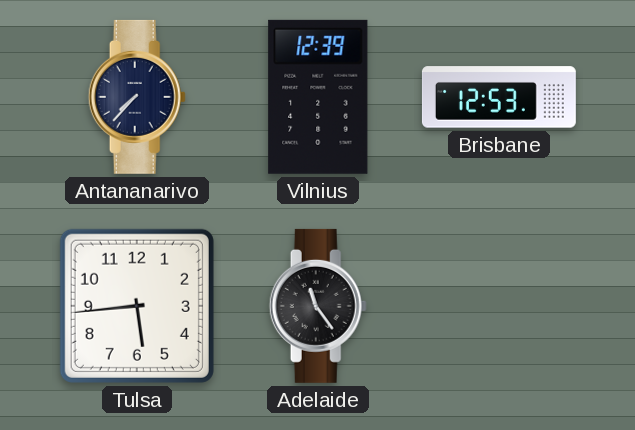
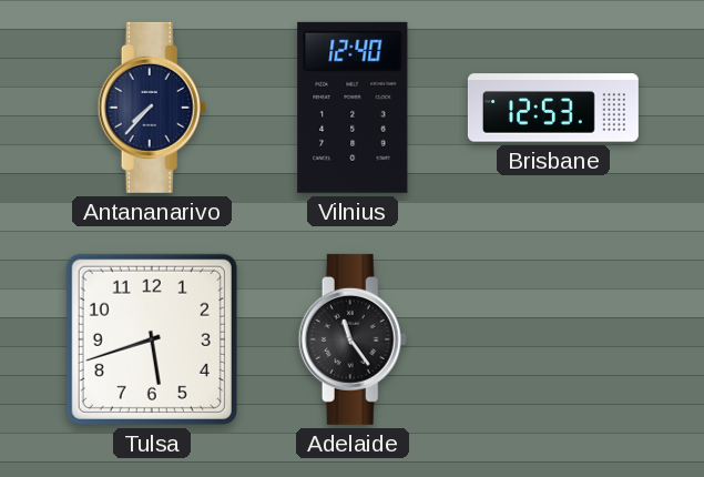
Vilnius: 12:39 -> 12:40
Tulsa: 5:44 -> 5:42
